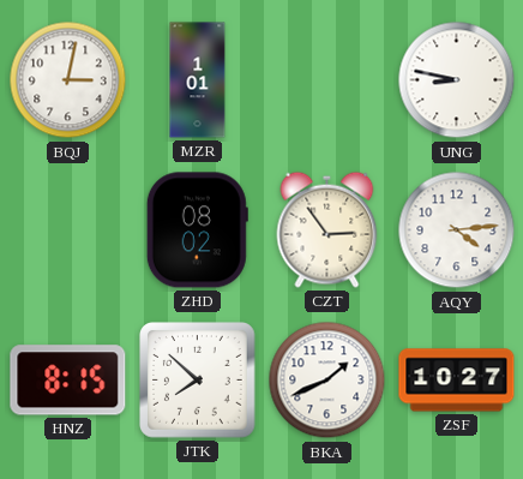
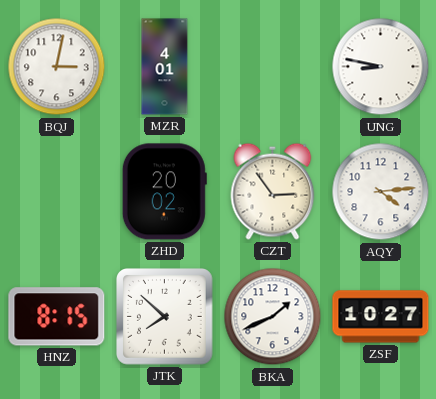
MZR: 1:01 -> 4:01
ZHD: 08:02 -> 20:02
